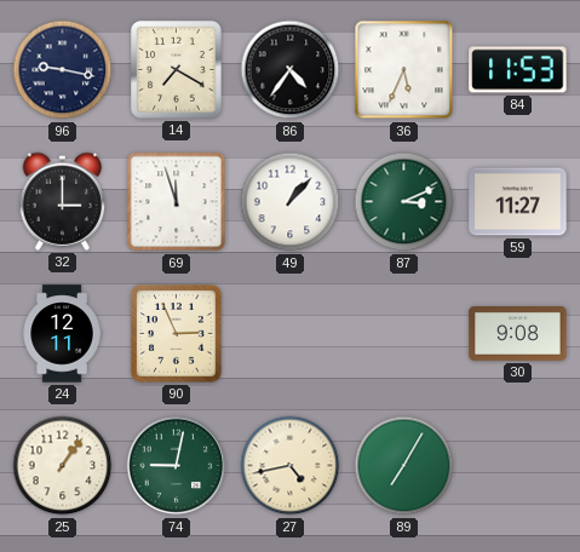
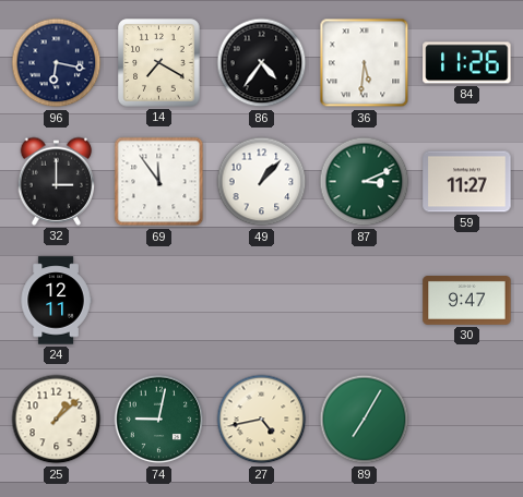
96: 9:17 -> 6:17
36: 5:34 -> 5:31
84: 11:53 -> 11:26
69: 11:57 -> 11:54
90: 2:56 -> none
30: 9:08 -> 9:47
25: 1:06 -> 1:08
